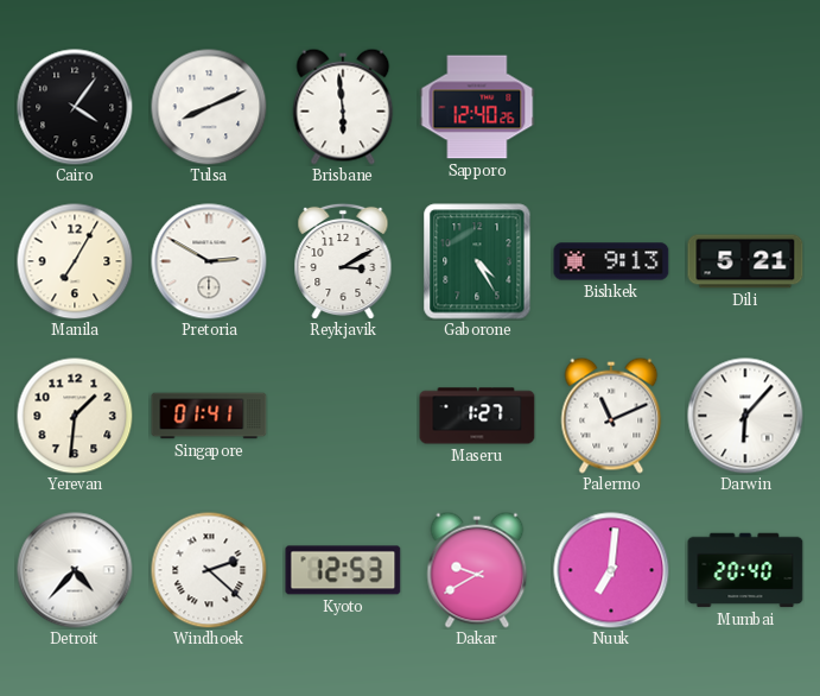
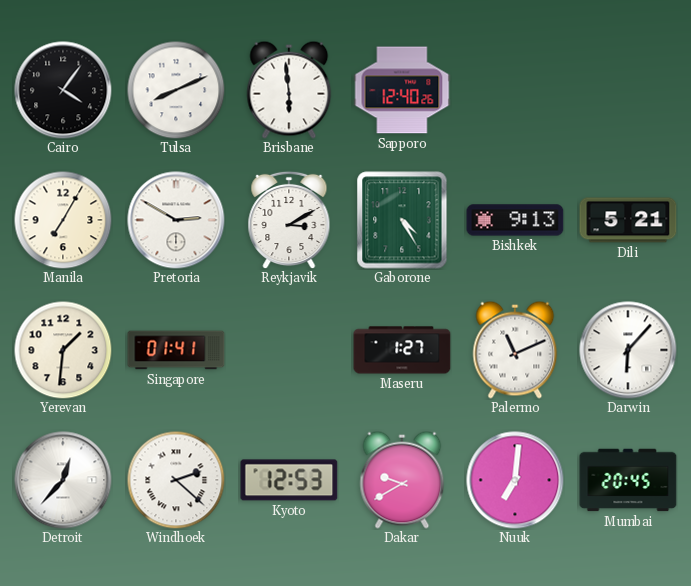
Detroit: 4:37 -> 12:37
Mumbai: 20:40 -> 20:45
